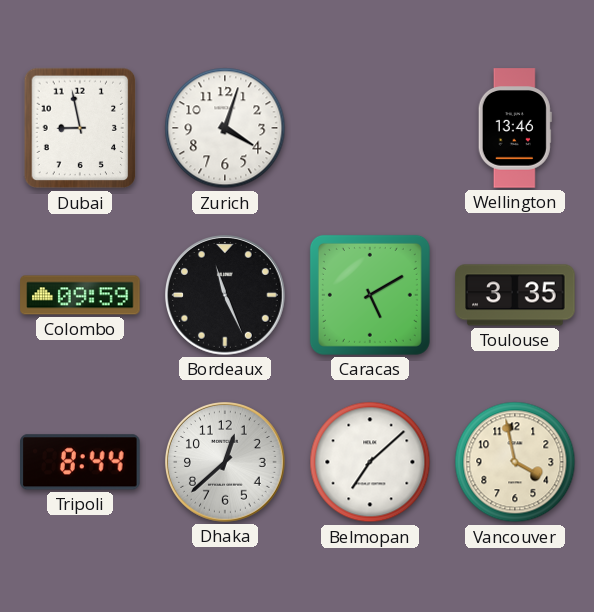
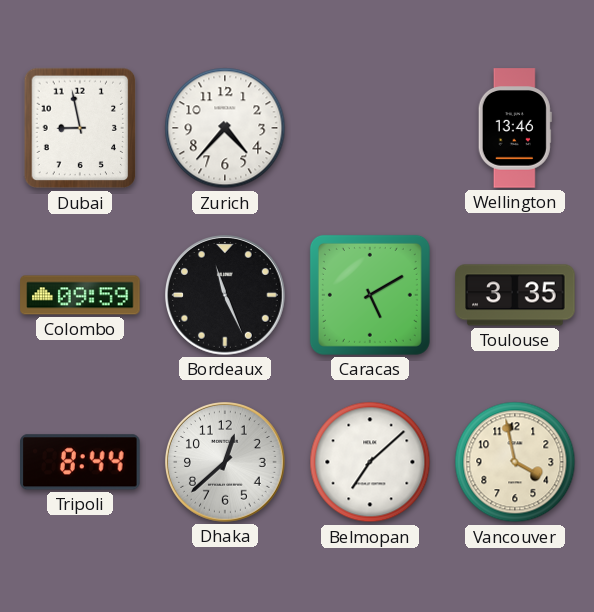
Zurich: 4:03 -> 4:37
